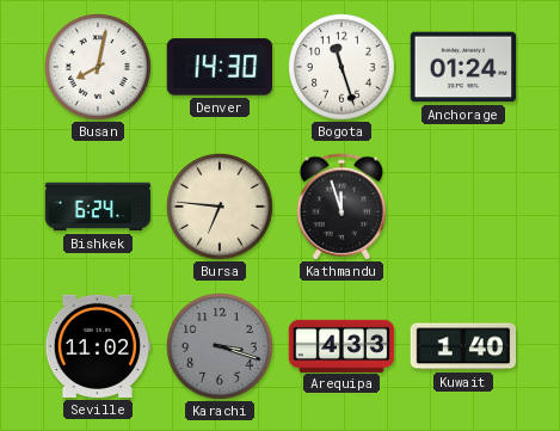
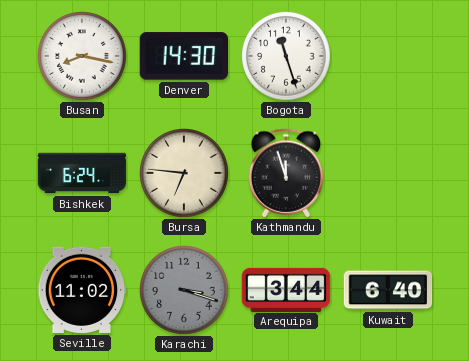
Busan: 8:02 -> 8:17
Anchorage: 01:24 -> none
Arequipa: 4:33 -> 3:44
Kuwait: 1:40 -> 6:40
